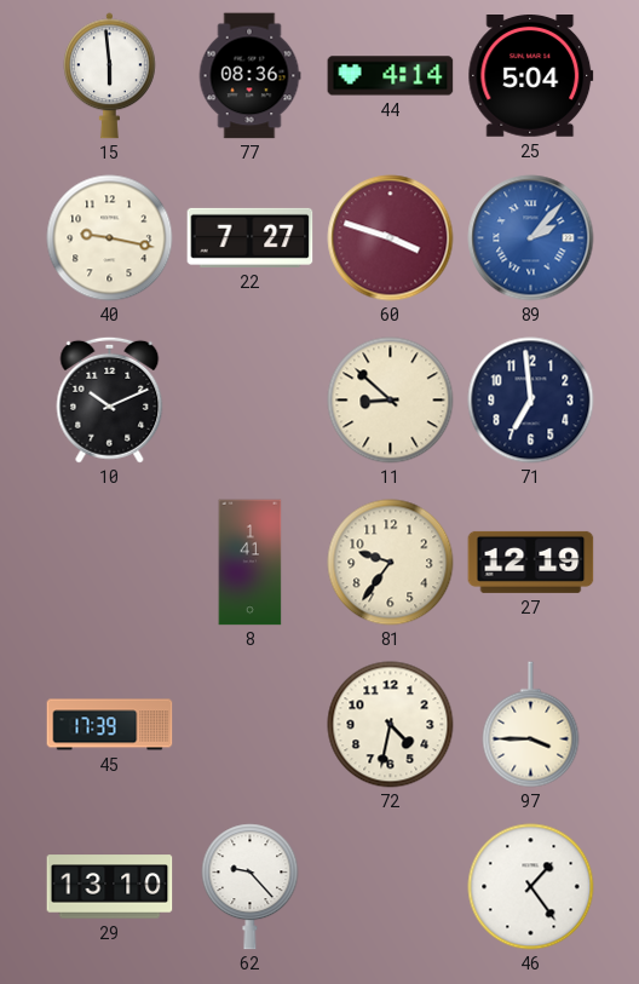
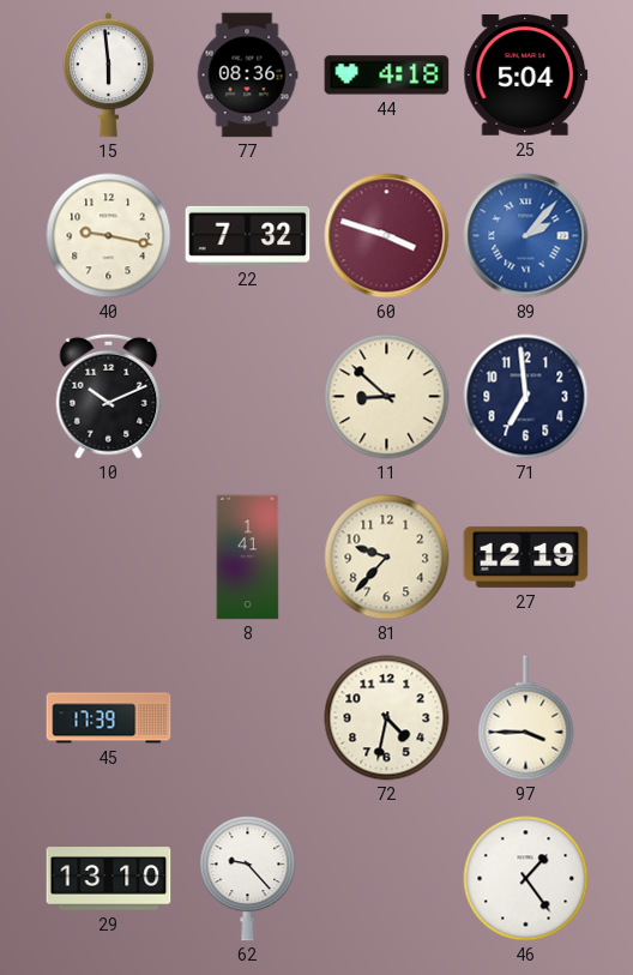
44: 4:14 -> 4:18
22: 7:27 -> 7:32
81: 9:36 -> 9:37
